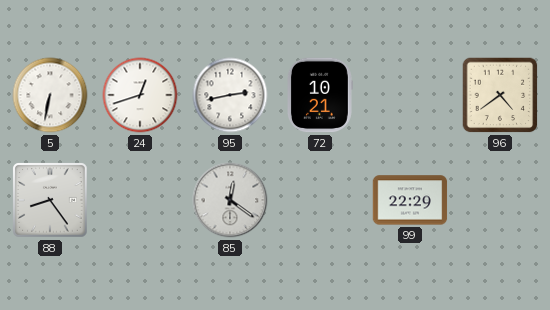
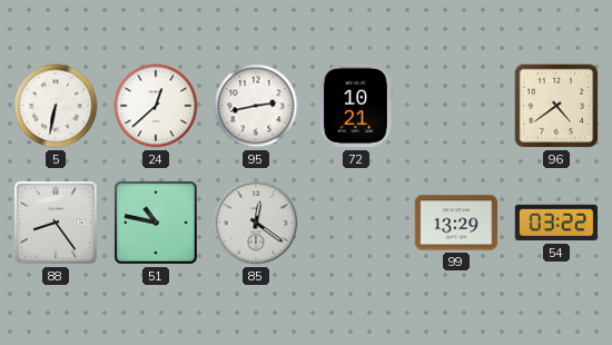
24: 12:42 -> 12:38
51: none -> 10:47
99: 22:29 -> 13:29
54: none -> 03:22
